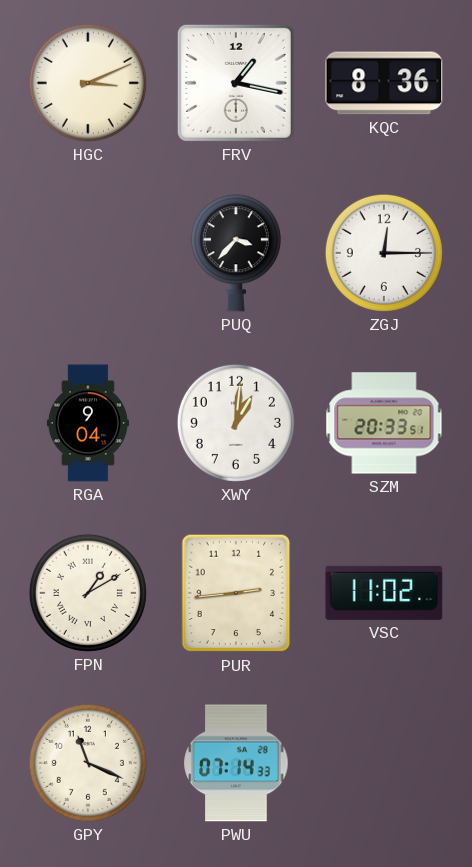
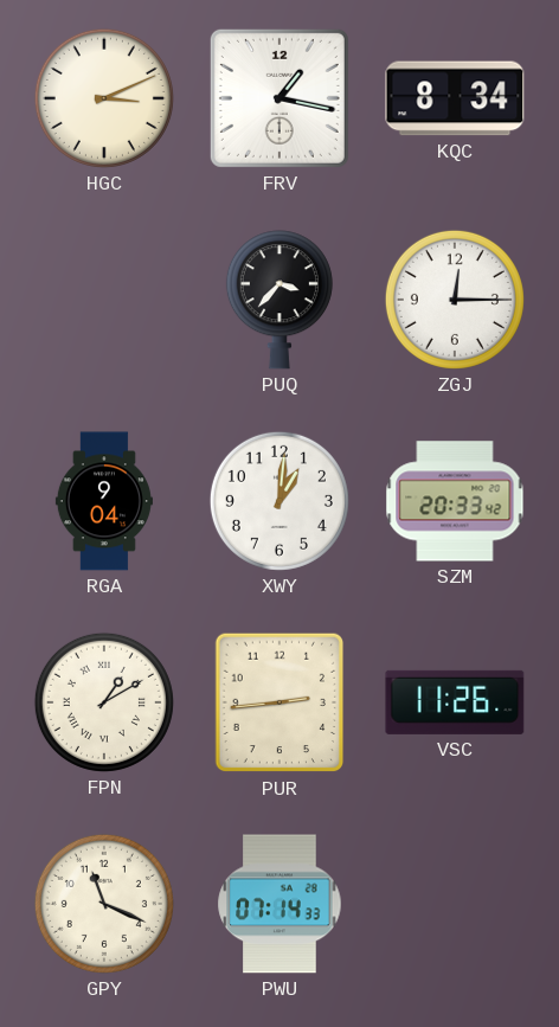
KQC: 8:36 -> 8:34
SZM: 20:33:51 -> 20:33:42
VSC: 11:02 -> 11:26
